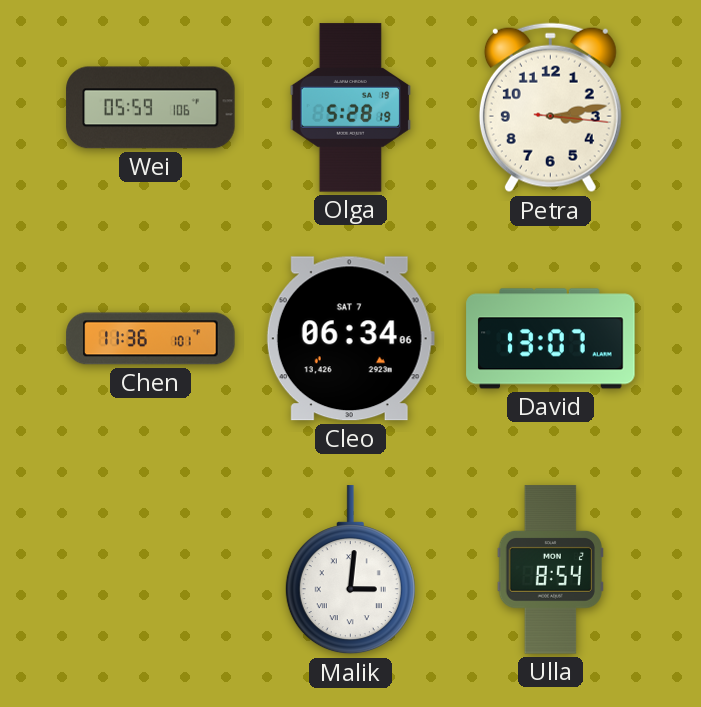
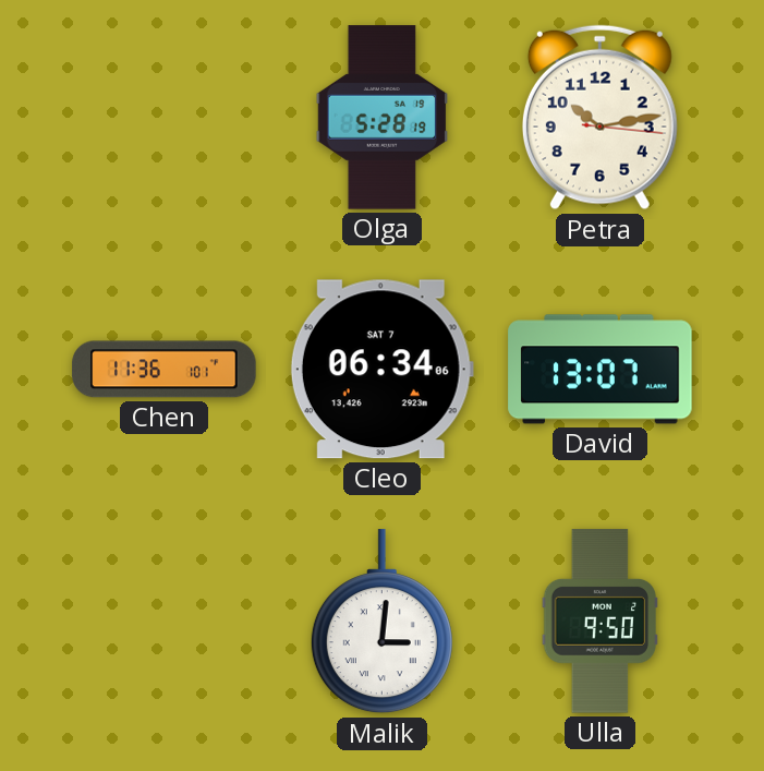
Wei: 05:59 -> none
Petra: 3:13 -> 10:13
Ulla: 8:54 -> 9:50
